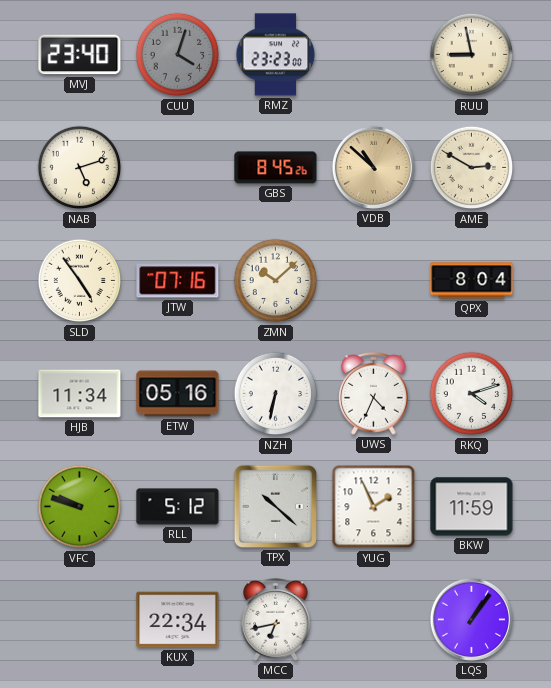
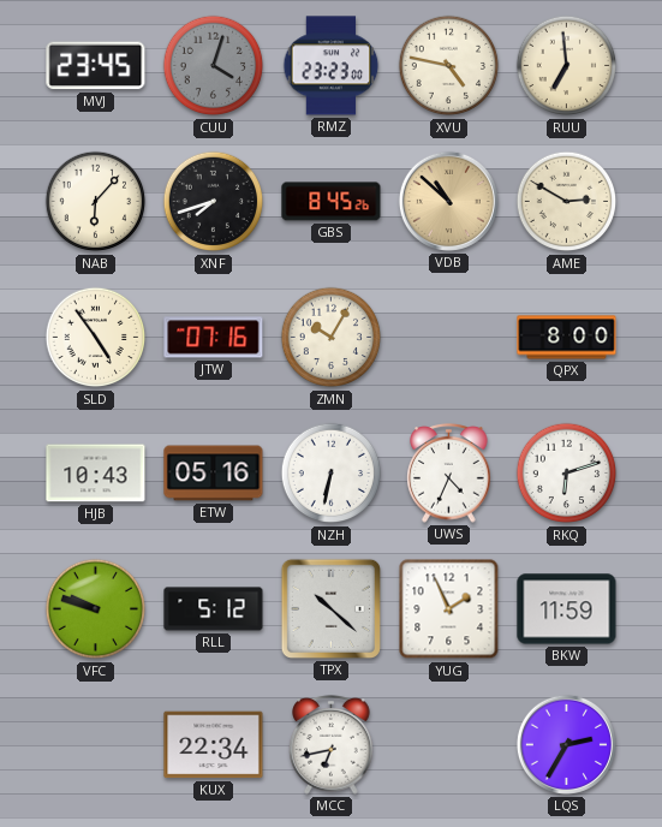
MVJ: 23:40 -> 23:45
XVU: none -> 4:47
RUU: 8:58 -> 6:59
NAB: 5:12 -> 6:07
XNF: none -> 7:42
ZMN: 10:08 -> 10:05
QPX: 8:04 -> 8:00
HJB: 11:34 -> 10:43
RKQ: 4:12 -> 6:12
LQS: 1:06 -> 2:35
